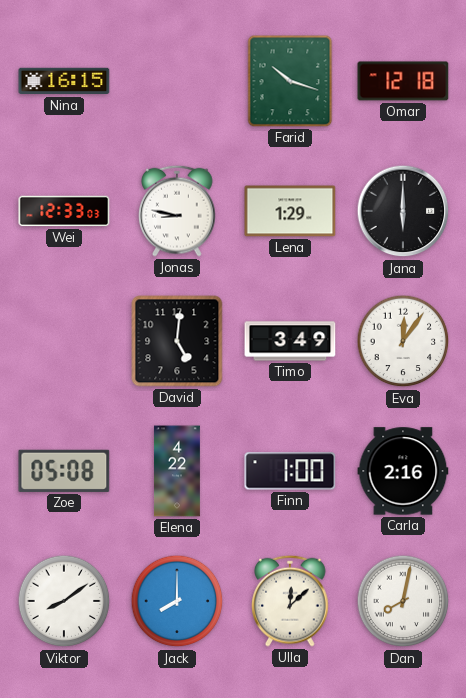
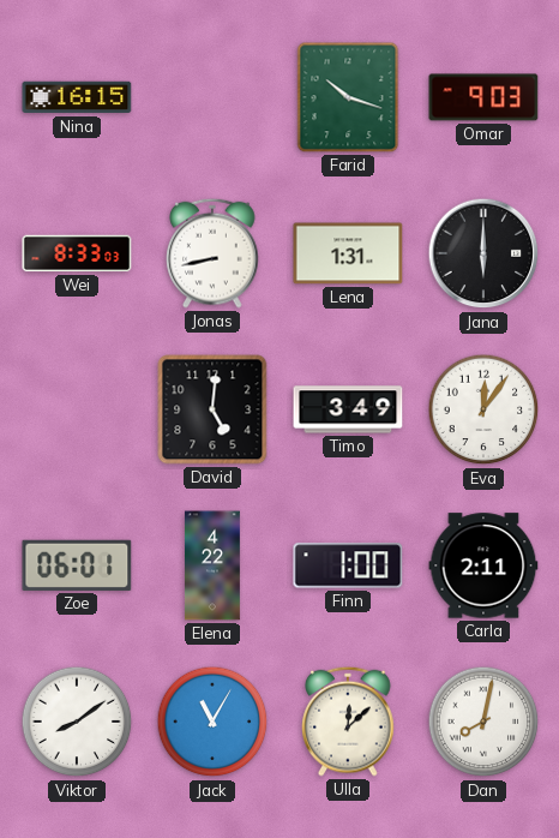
Omar: 12:18 -> 9:03
Wei: 12:33 -> 8:33
Jonas: 8:47 -> 8:43
Lena: 1:29 -> 1:31
Zoe: 05:08 -> 06:01
Carla: 2:16 -> 2:11
Jack: 8:00 -> 11:05
